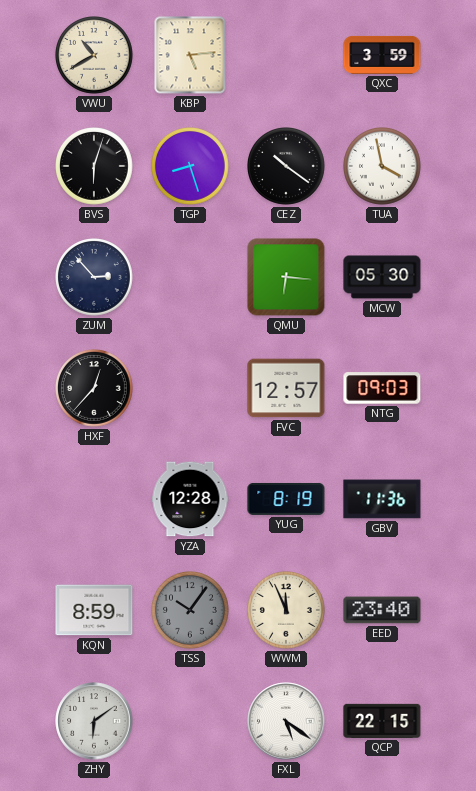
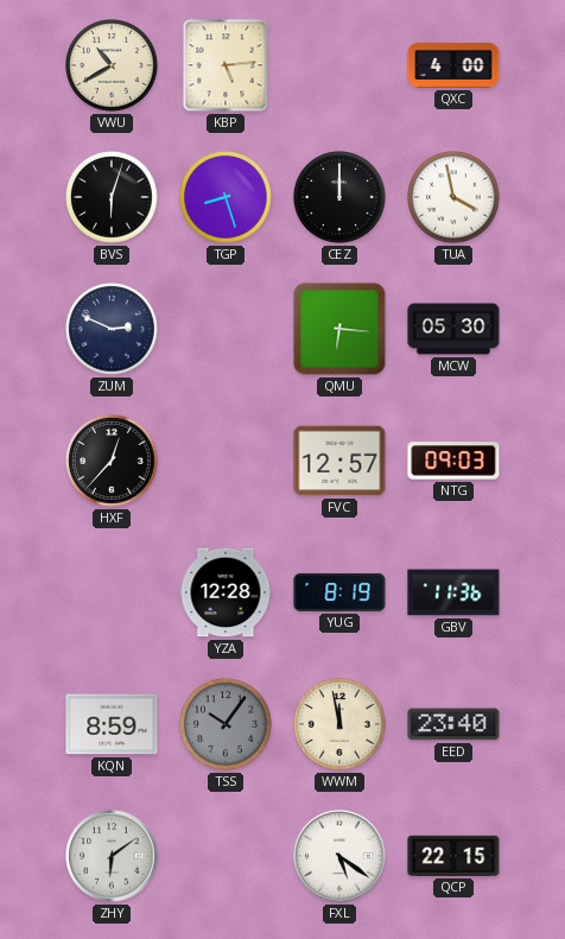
QXC: 3:59 -> 4:00
CEZ: 10:21 -> 12:00
ZUM: 2:53 -> 2:49
WWM: 11:56 -> 11:58
